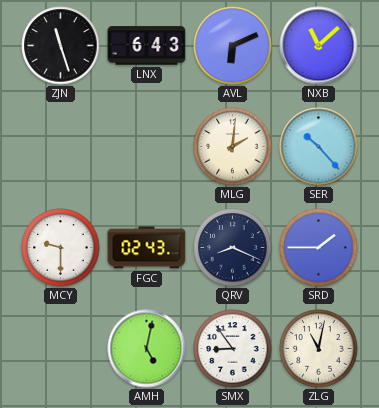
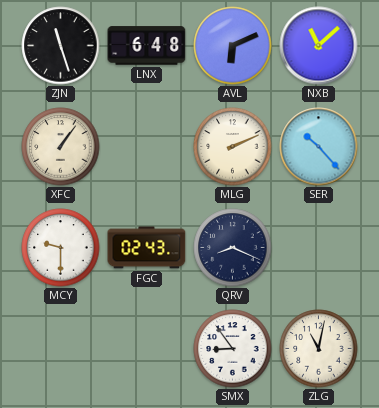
LNX: 6:43 -> 6:48
XFC: none -> 1:06
MLG: 2:01 -> 2:11
SRD: 1:45 -> none
AMH: 5:02 -> none
